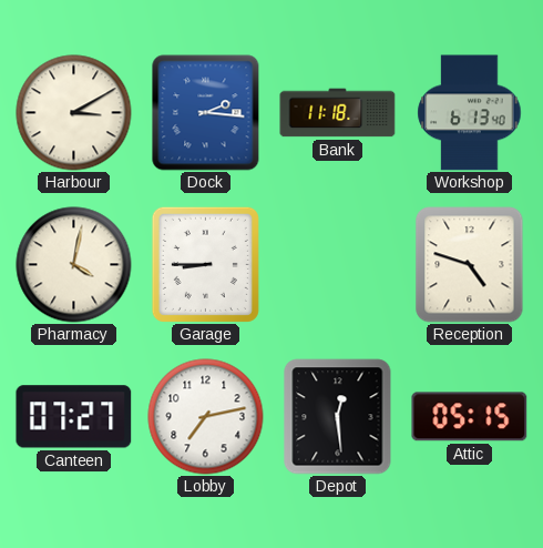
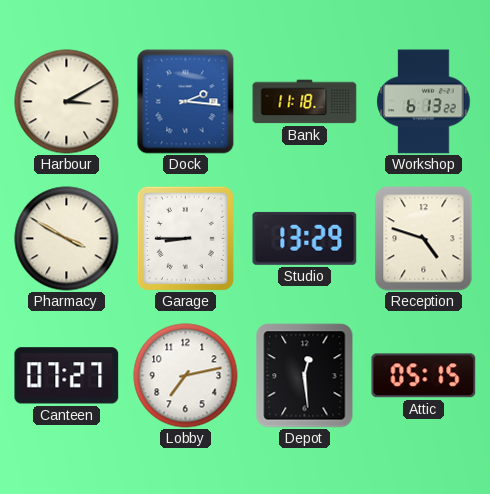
Workshop: 6:13:40 -> 6:13:22
Pharmacy: 4:02 -> 3:50
Studio: none -> 13:29
